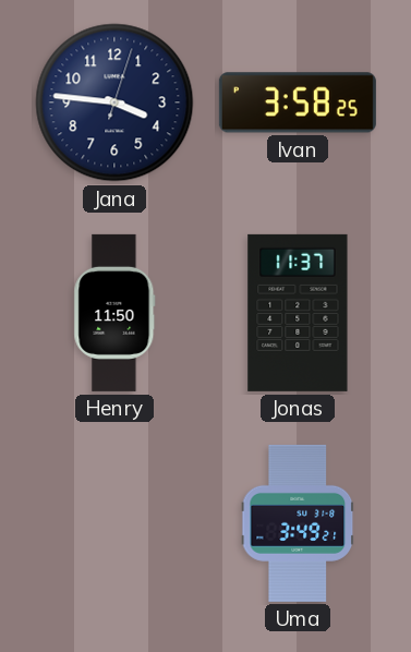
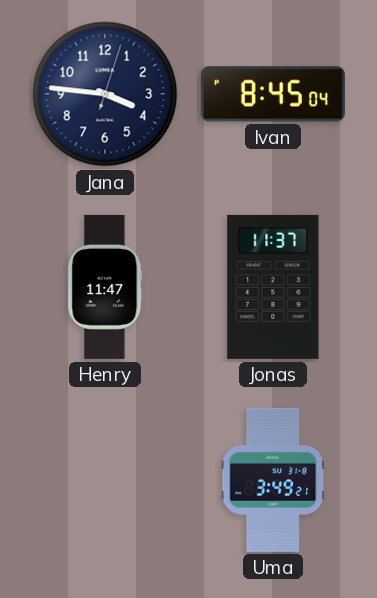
Ivan: 3:58 -> 8:45
Henry: 11:50 -> 11:47
